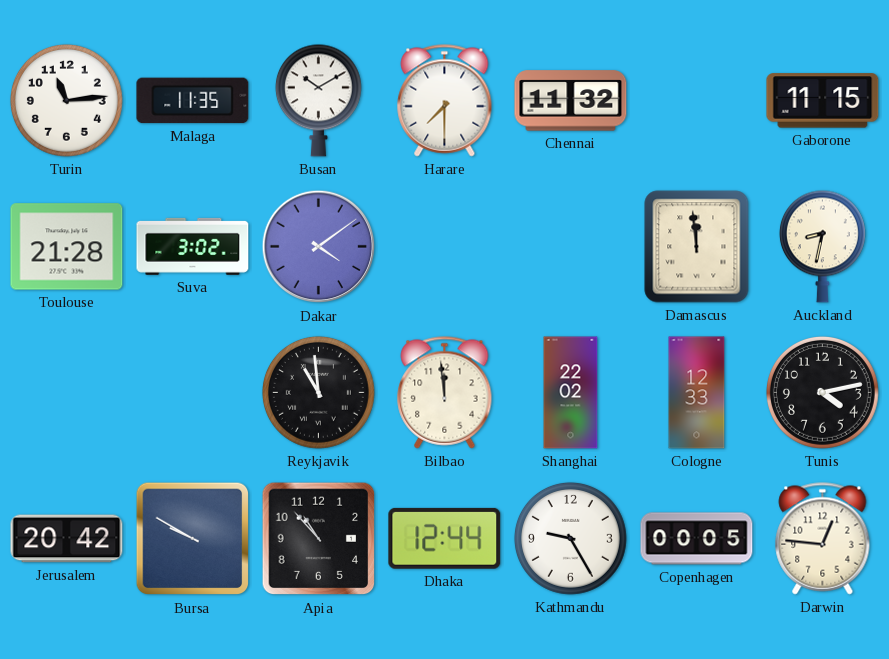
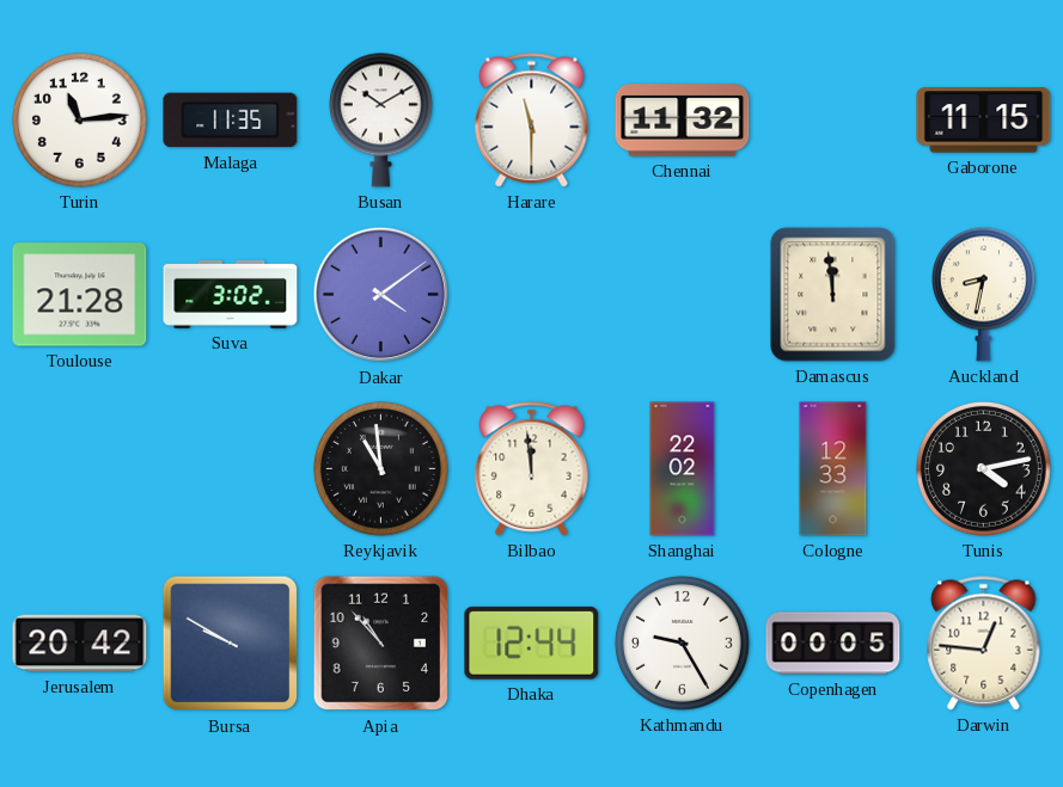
Harare: 7:30 -> 11:30
